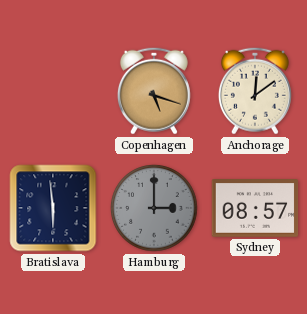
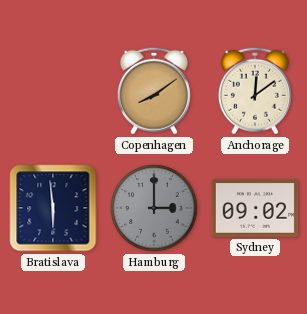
Copenhagen: 5:18 -> 8:09
Sydney: 08:57 -> 09:02
